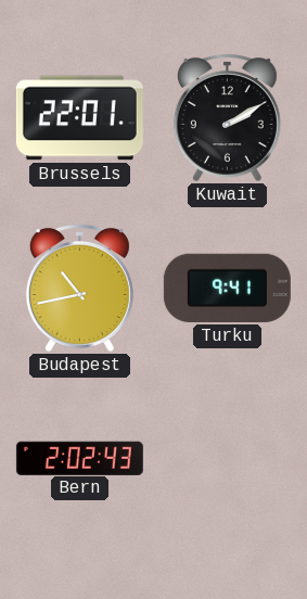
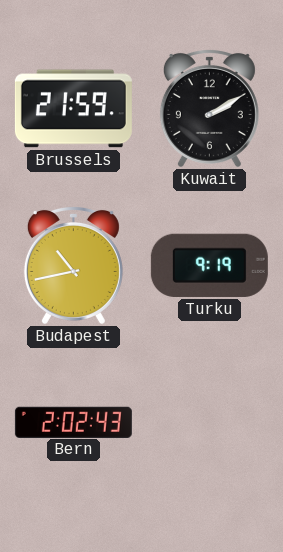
Brussels: 22:01 -> 21:59
Turku: 9:41 -> 9:19
